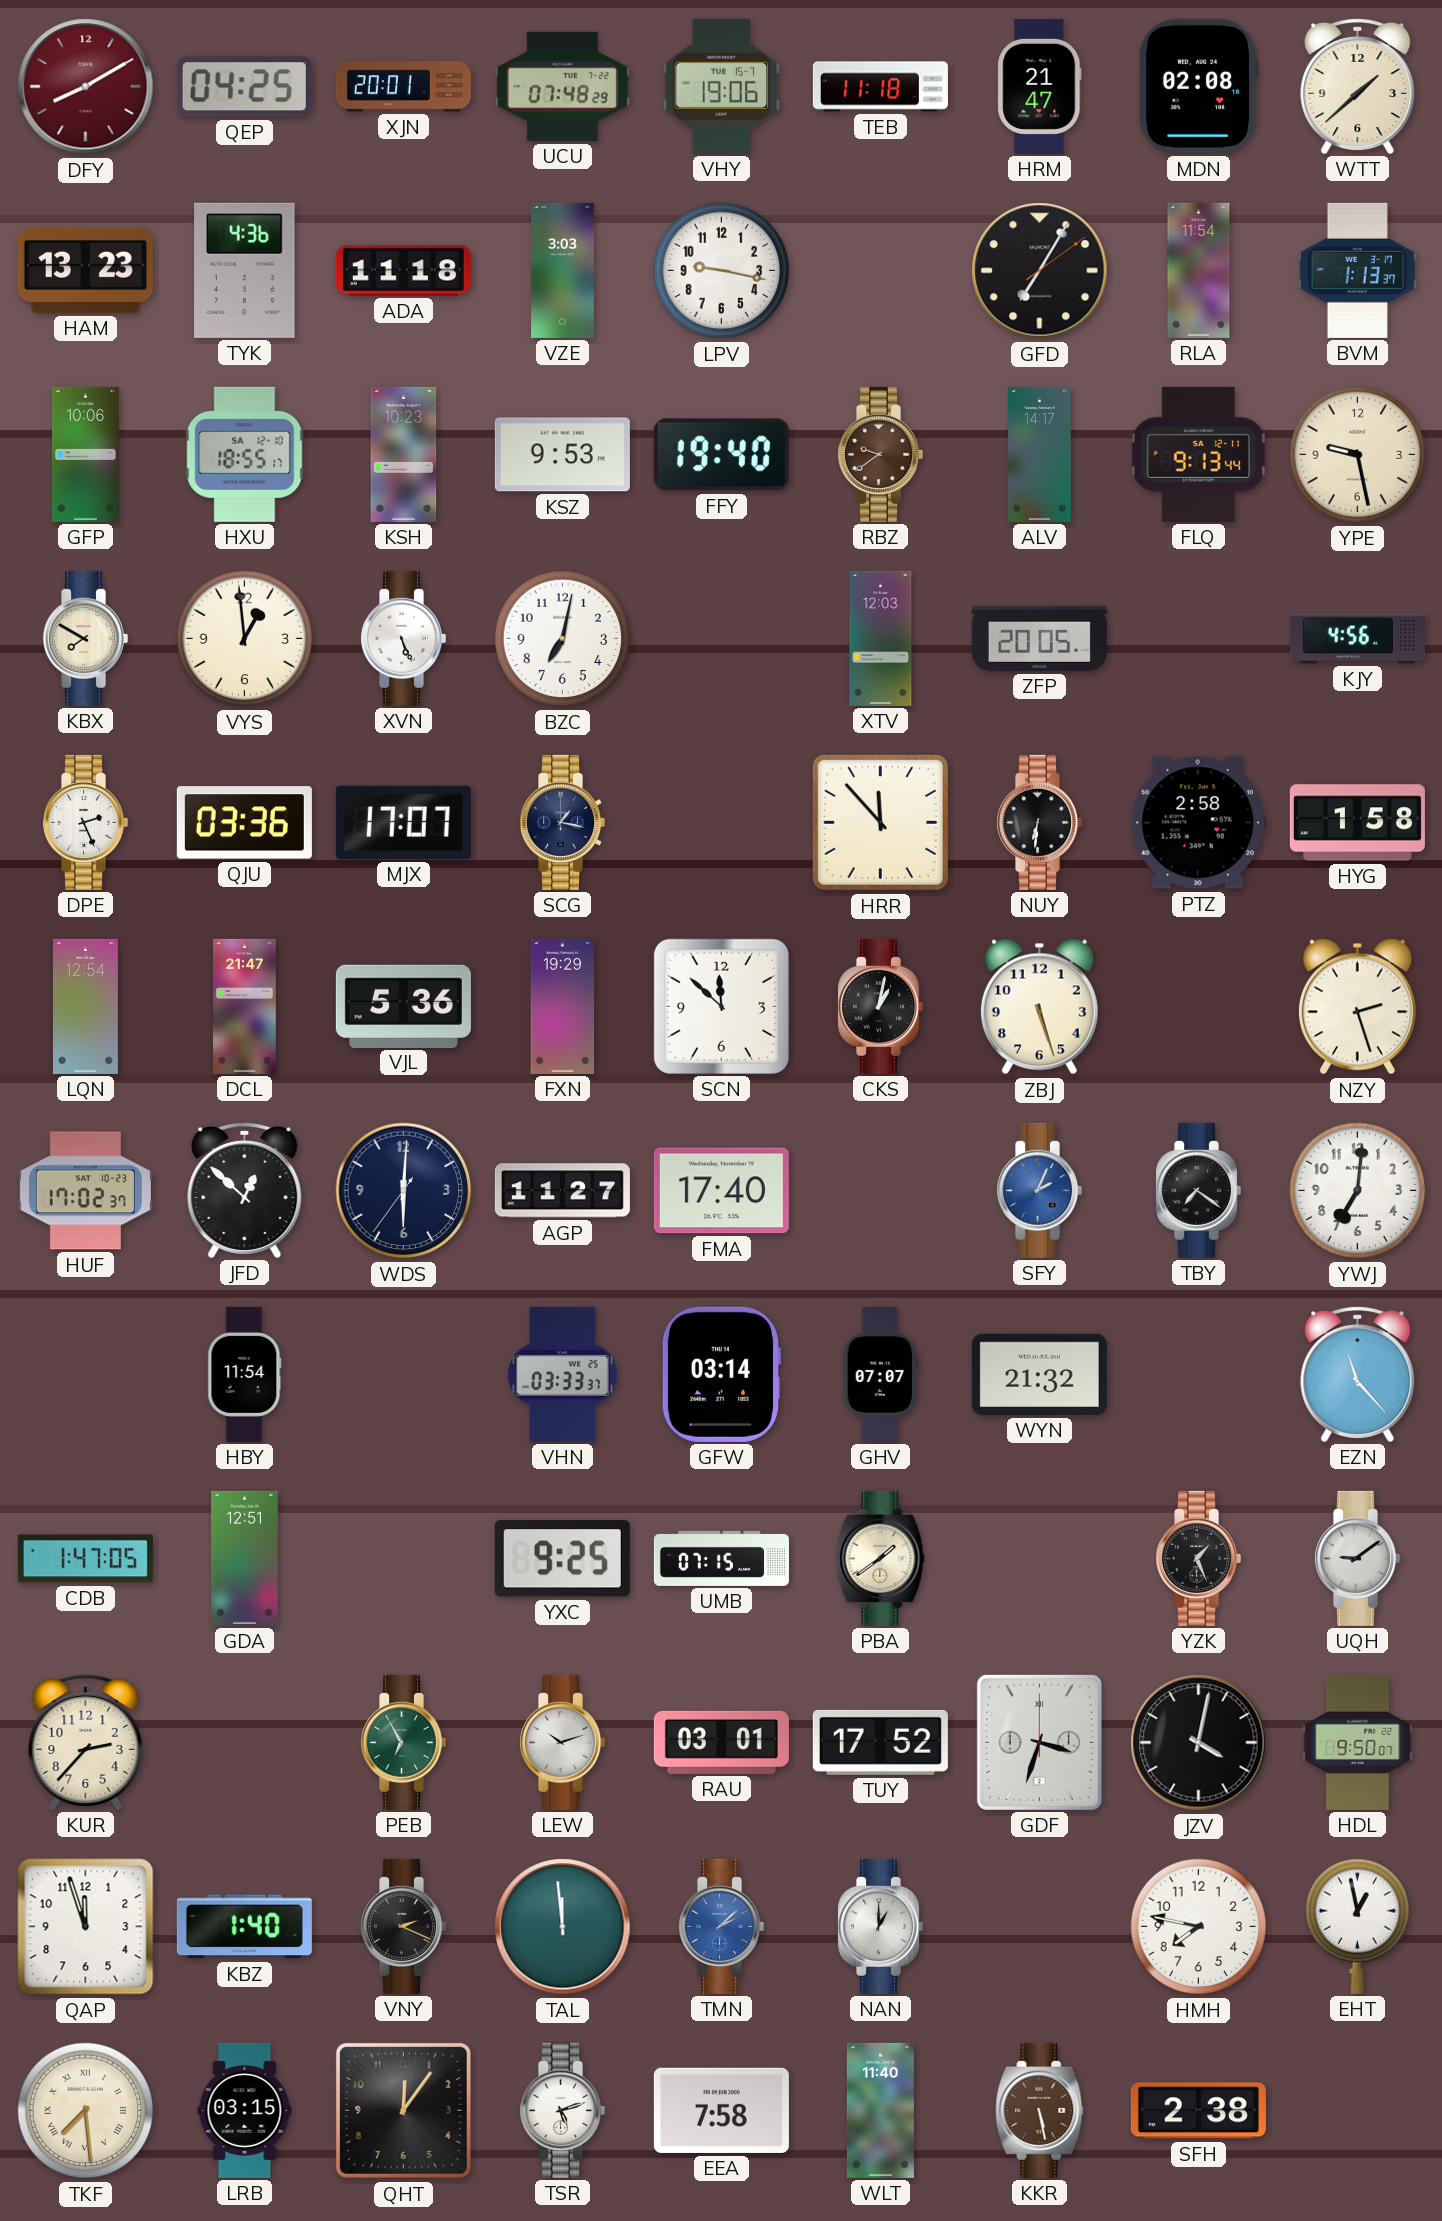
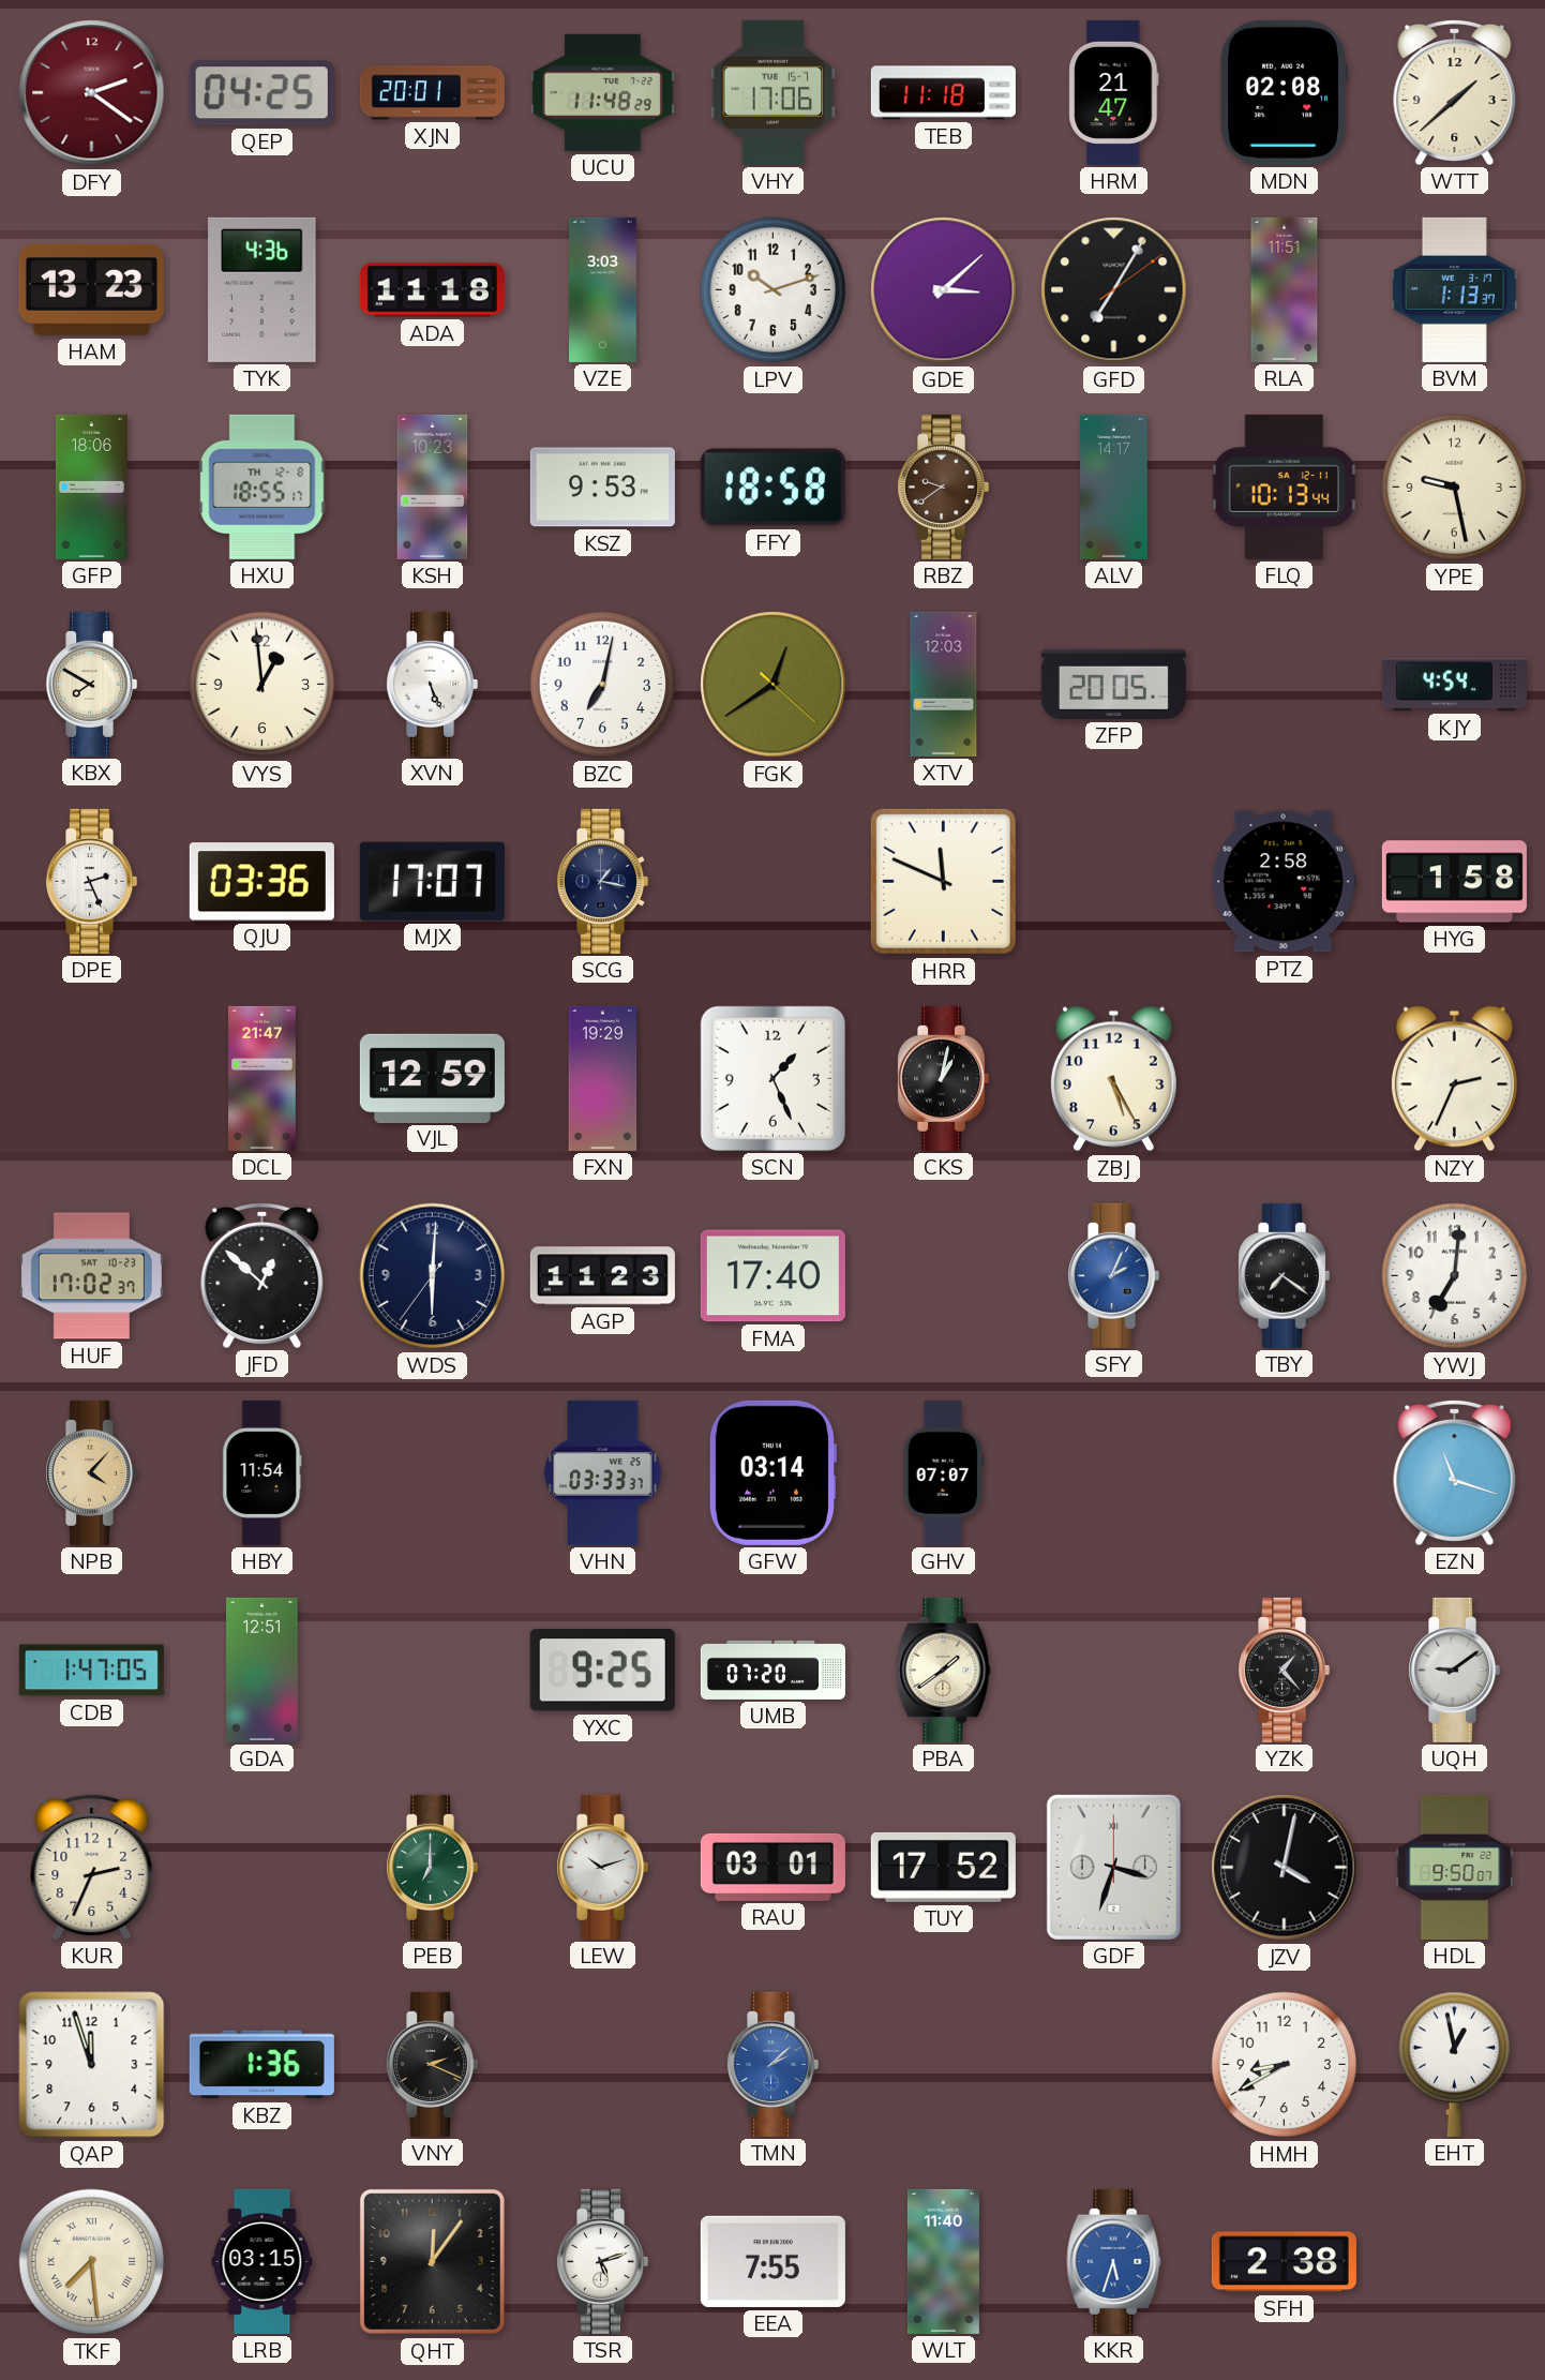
DFY: 8:10 -> 2:21
UCU: 07:48 -> 11:48
VHY: 19:06 -> 17:06
LPV: 9:17 -> 10:12
GDE: none -> 3:08
RLA: 11:54 -> 11:51
GFP: 10:06 -> 18:06
HXU date: SA 12-10 -> TH 12-8
FFY: 19:40 -> 18:58
FLQ: 9:13 -> 10:13
FGK: none -> 12:39
KJY: 4:56 -> 4:54
HRR: 11:53 -> 11:49
NUY: 6:31 -> none
LQN: 12:54 -> none
VJL: 5:36 -> 12:59
SCN: 11:52 -> 1:26
ZBJ: 5:27 -> 5:25
NZY: 2:27 -> 2:34
AGP: 11:27 -> 11:23
NPB: none -> 4:07
WYN: 21:32 -> none
EZN: 11:23 -> 11:18
UMB: 07:15 -> 07:20
YZK: 1:26 -> 1:23
KUR: 2:37 -> 2:34
PEB: 6:55 -> 7:00
KBZ: 1:40 -> 1:36
TAL: 11:59 -> none
NAN: 1:00 -> none
HMH: 7:47 -> 8:40
EEA: 7:58 -> 7:55
KKR: 5:28 -> 5:33
KKR dial: brown -> blue
